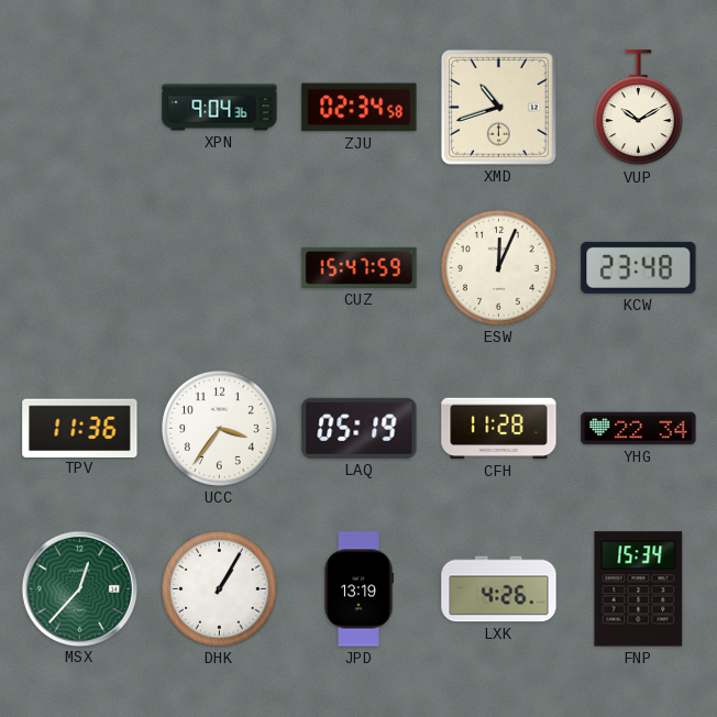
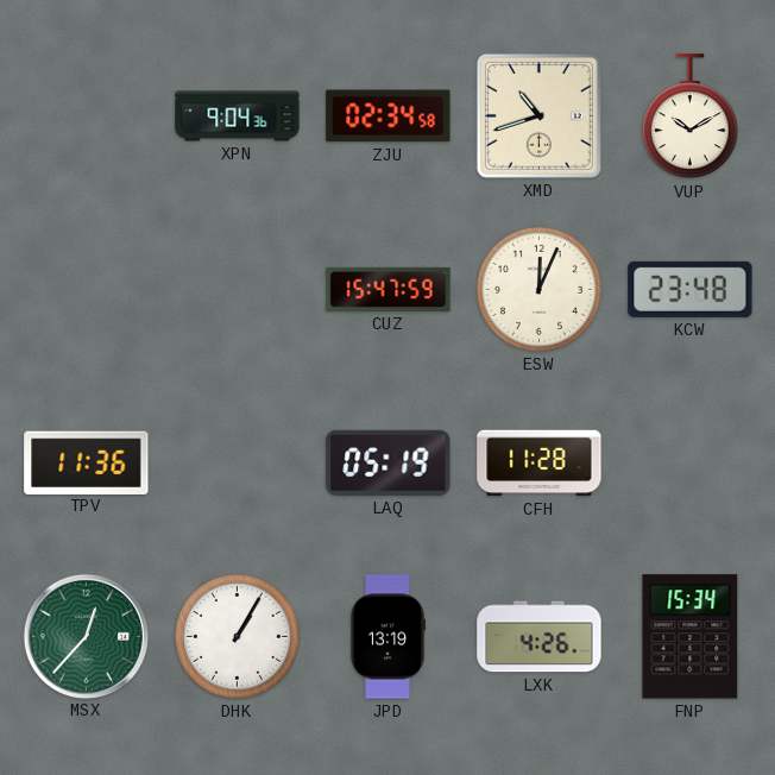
UCC: 3:36 -> none
YHG: 22:34 -> none
